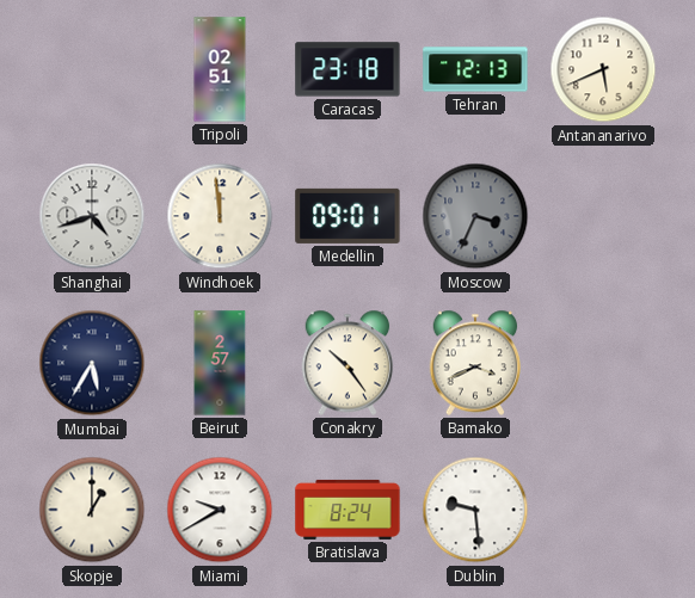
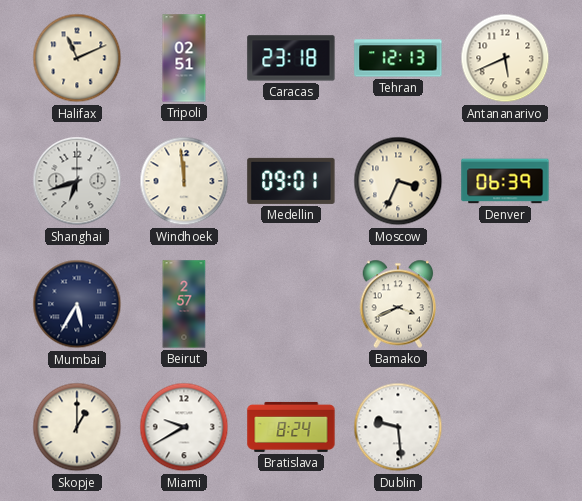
Halifax: none -> 11:11
Shanghai: 4:42 -> 6:42
Moscow dial: grey -> cream
Denver: none -> 06:39
Conakry: 10:24 -> none
